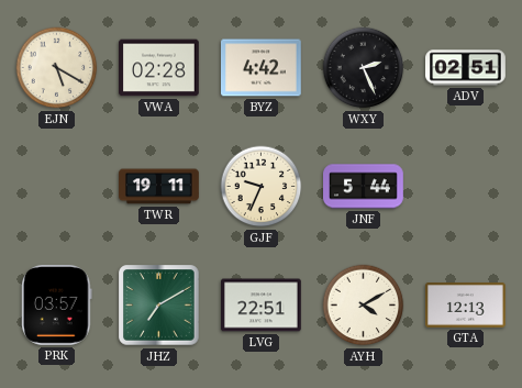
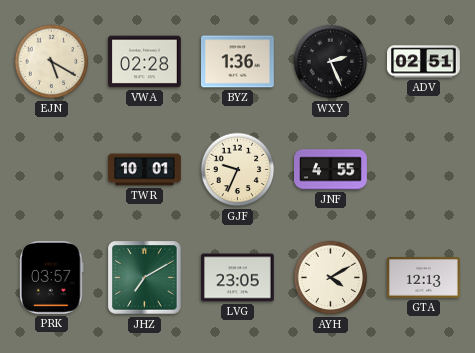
BYZ: 4:42 -> 1:36
TWR: 19:11 -> 10:01
JNF: 5:44 -> 4:55
LVG: 22:51 -> 23:05
